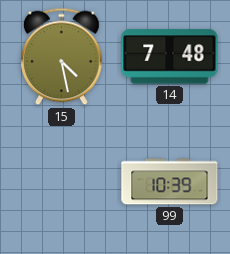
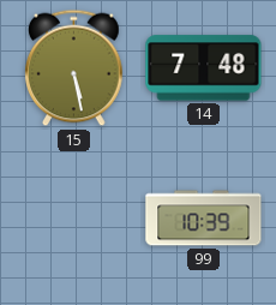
15: 4:28 -> 5:28
